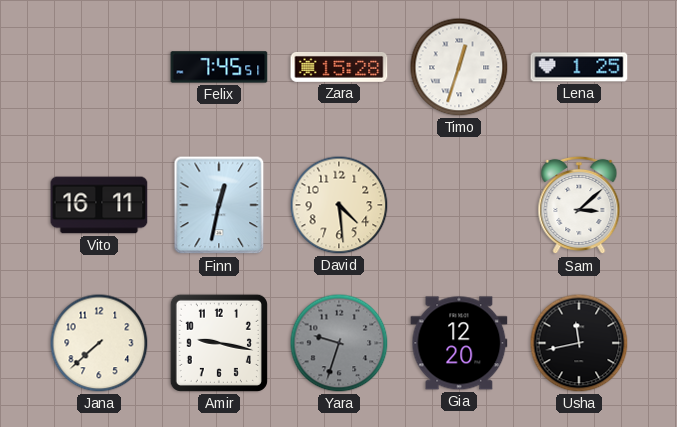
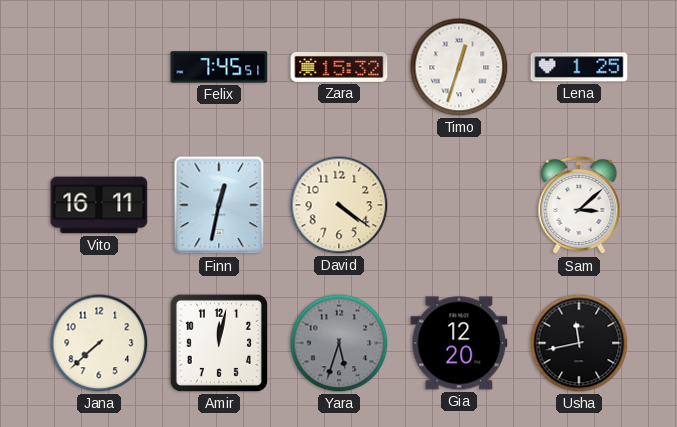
Zara: 15:28 -> 15:32
David: 4:29 -> 4:21
Amir: 9:17 -> 12:02
Yara: 9:33 -> 5:33
